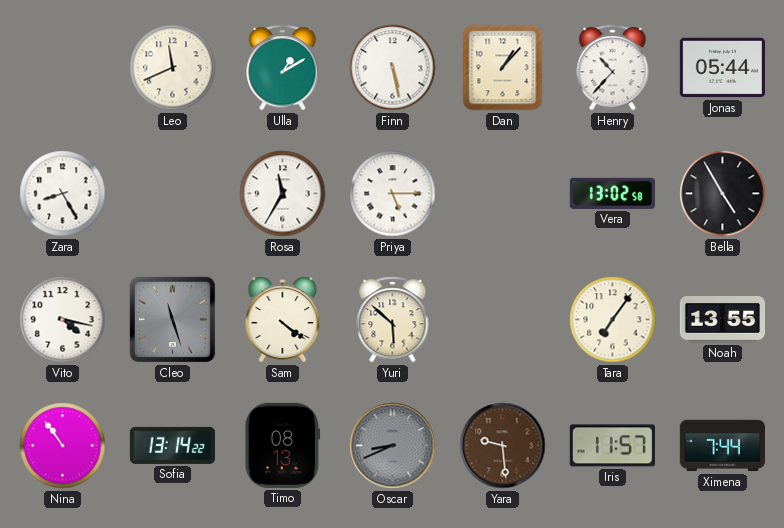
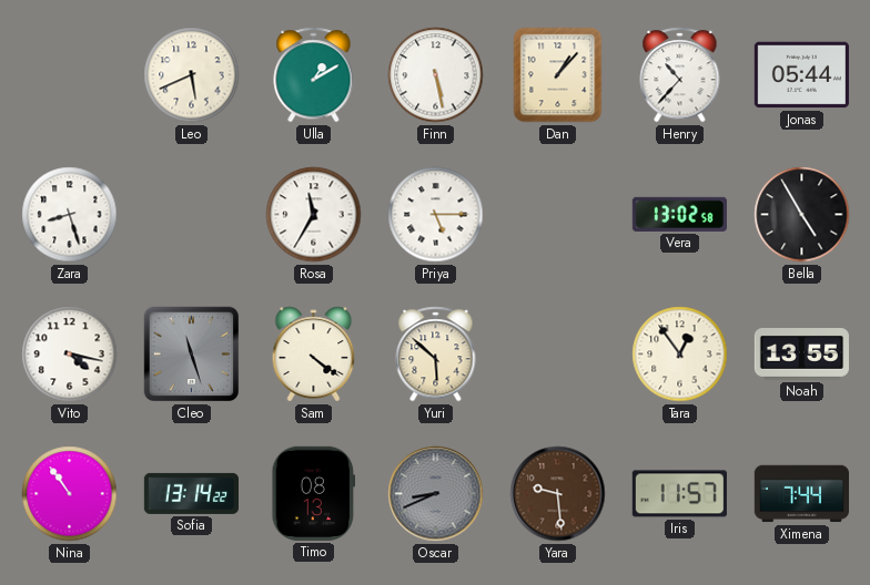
Leo: 11:41 -> 5:41
Zara: 8:25 -> 8:27
Tara: 7:06 -> 12:54
